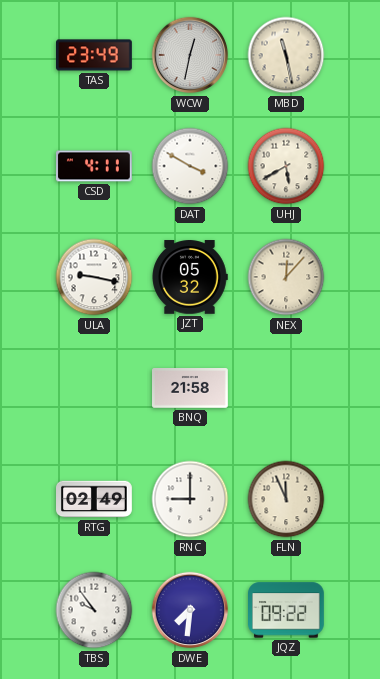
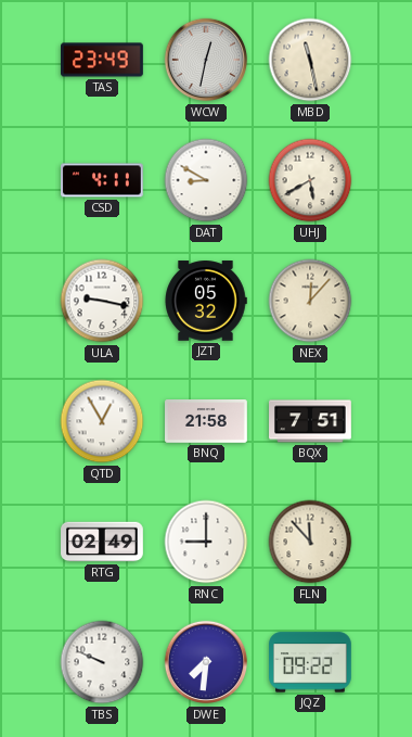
DAT: 3:50 -> 8:50
QTD: none -> 12:55
BQX: none -> 7:51
FLN: 11:56 -> 11:53
TBS: 9:54 -> 9:49
